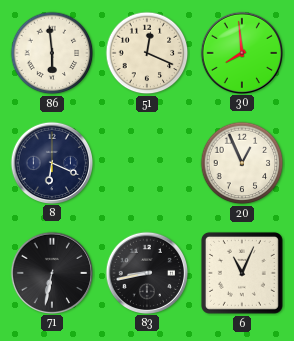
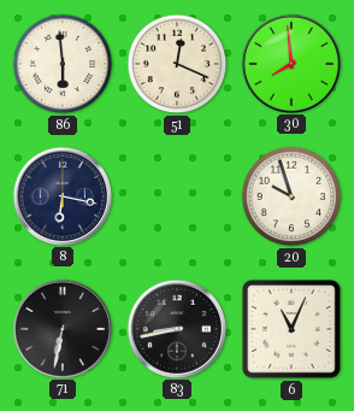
8: 6:19 -> 6:17
20: 12:56 -> 9:57
